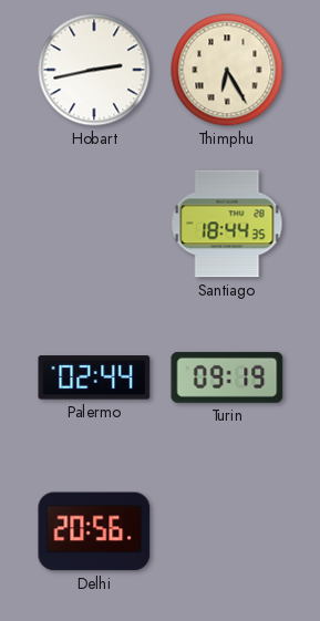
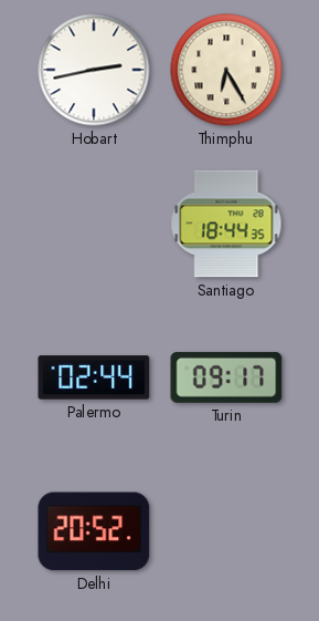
Turin: 09:19 -> 09:17
Delhi: 20:56 -> 20:52
